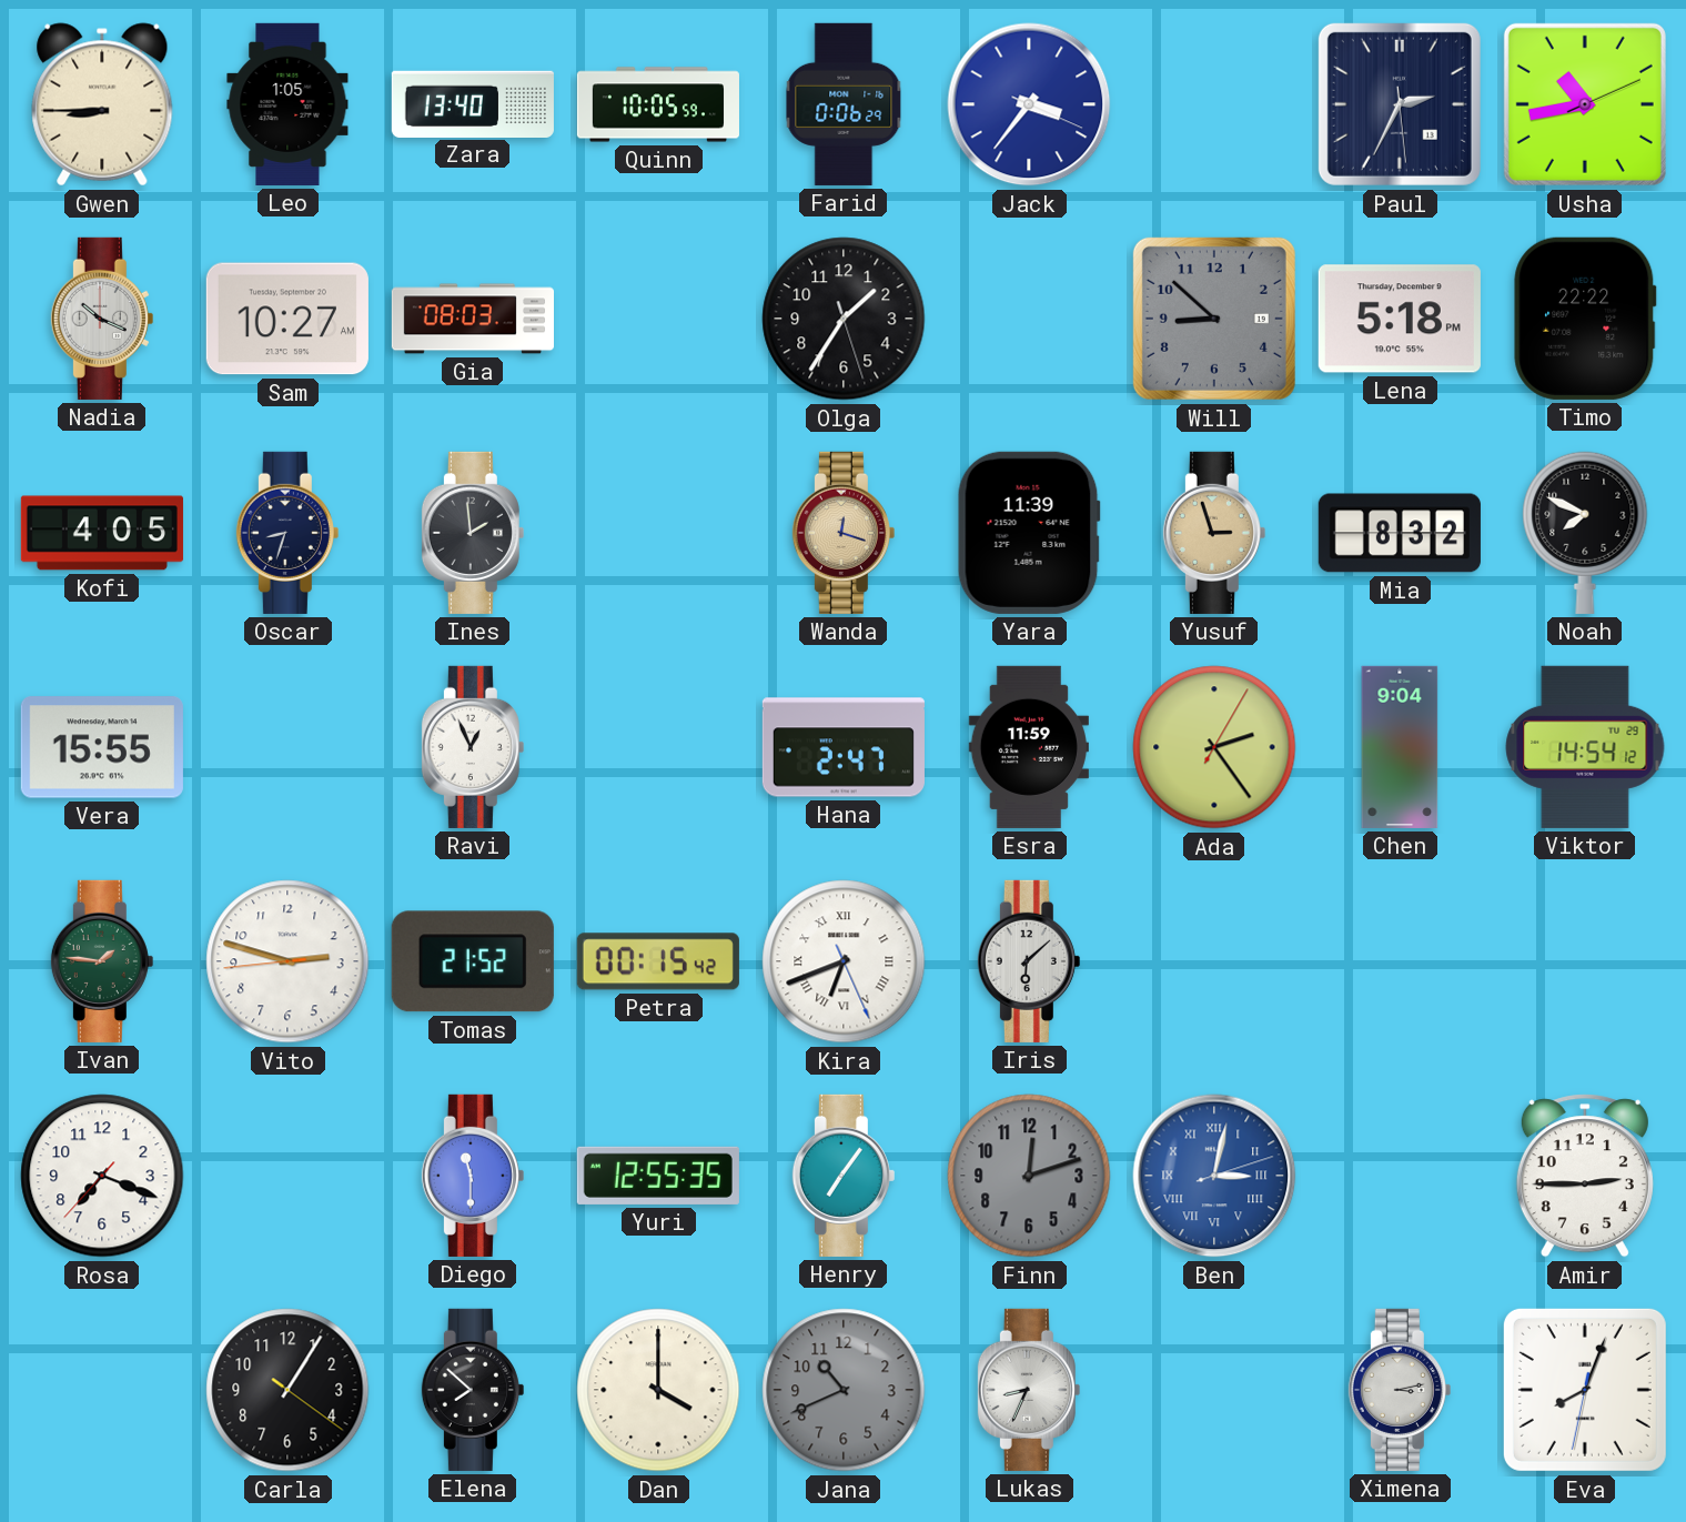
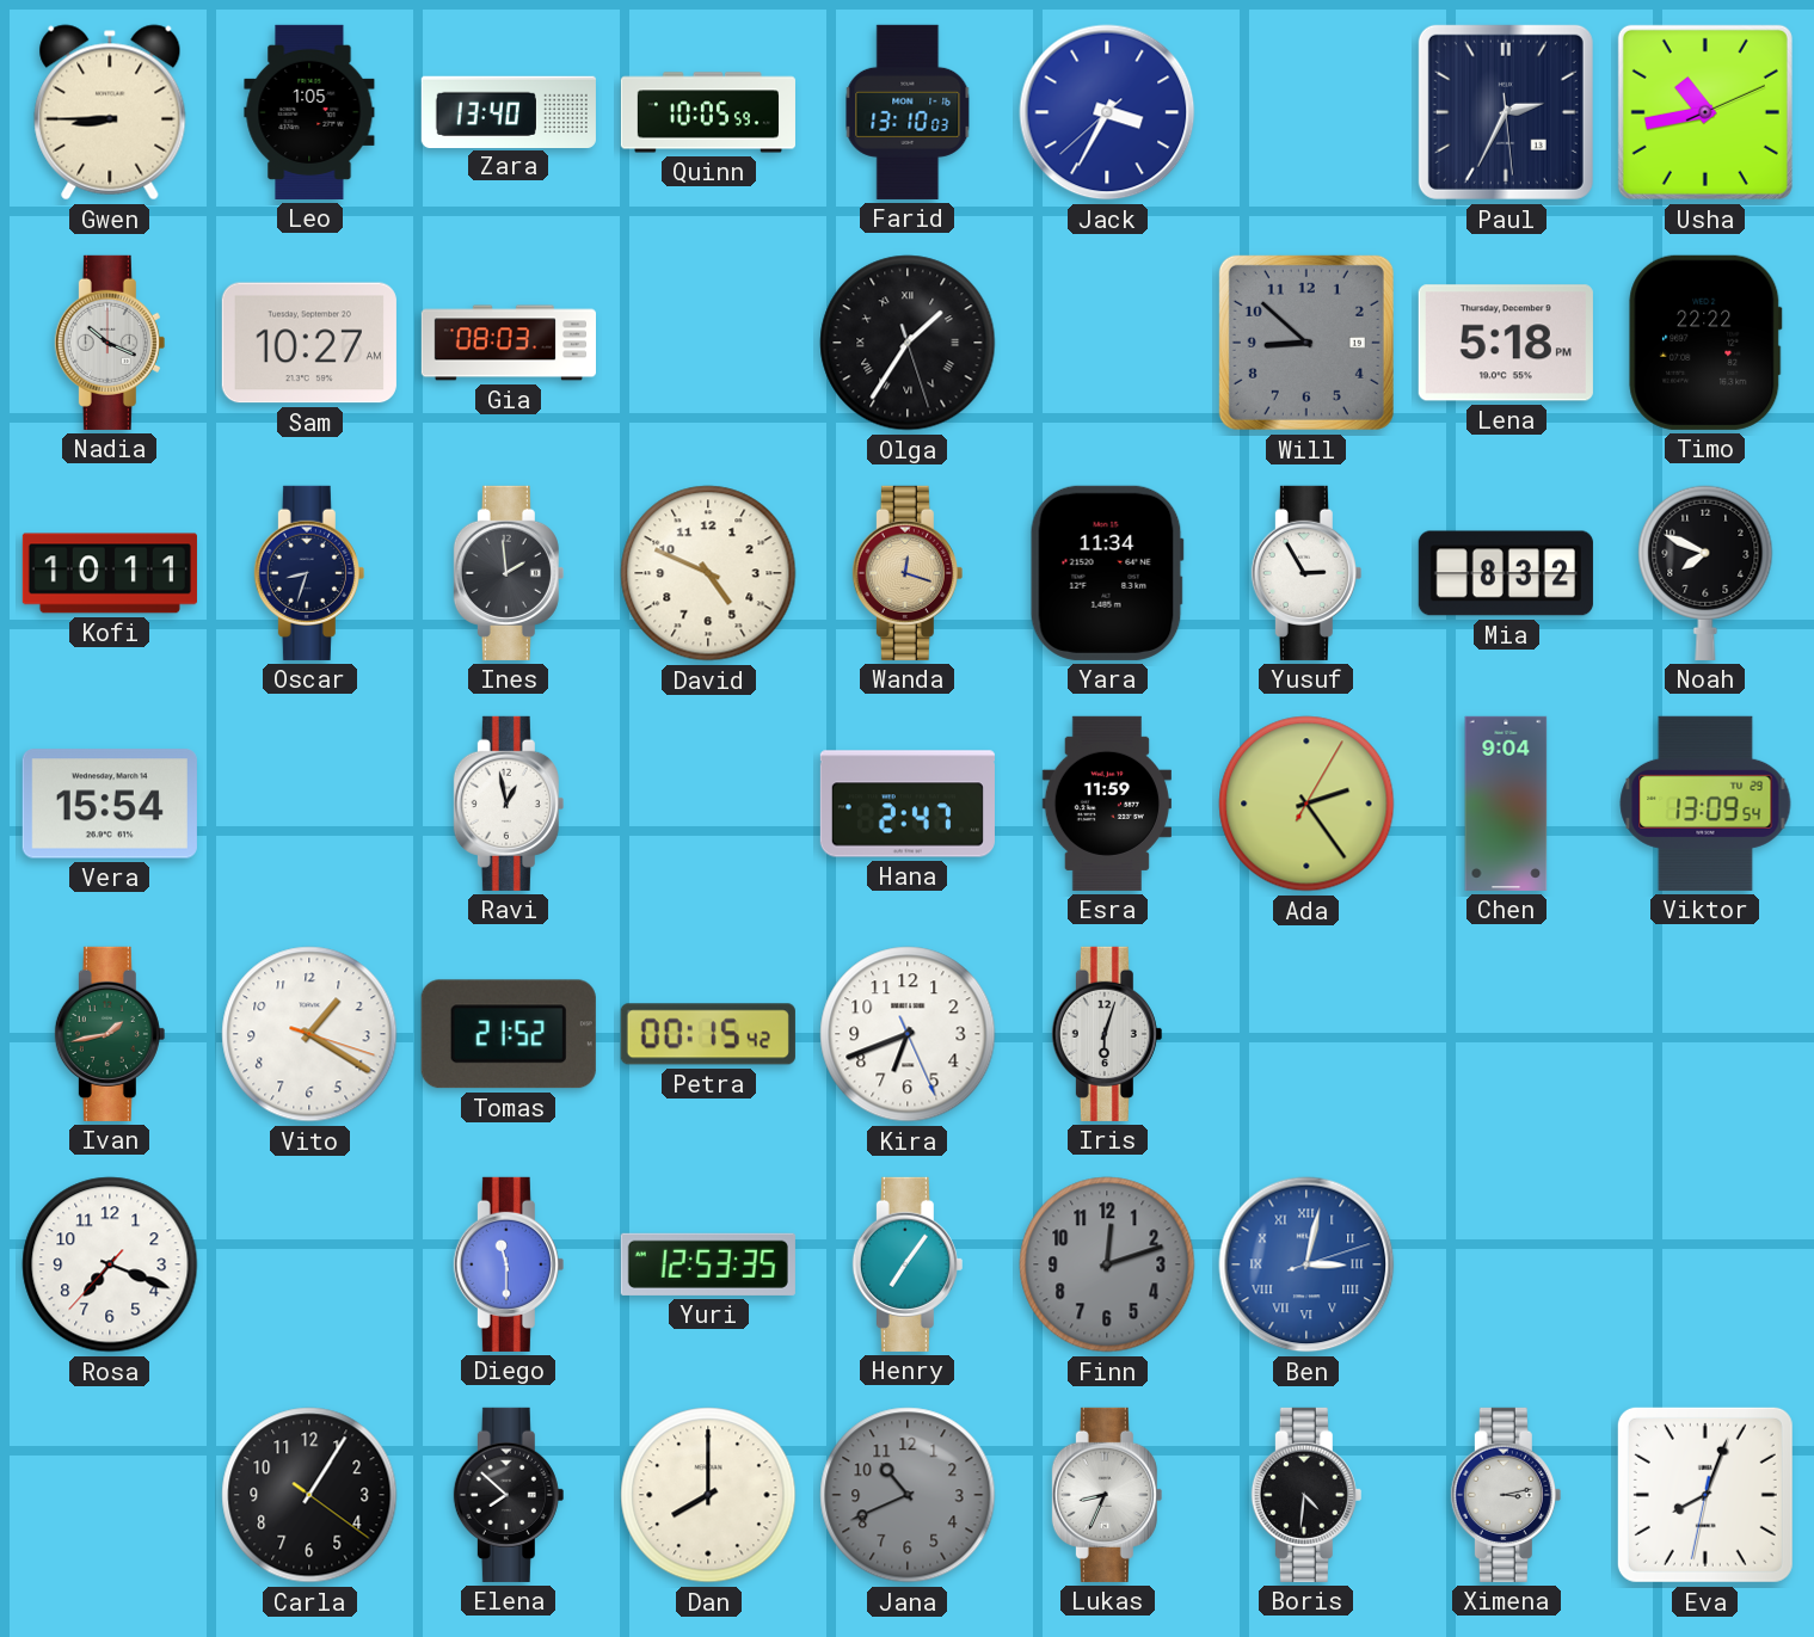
Farid: 0:06 -> 13:10
Jack: 3:36 -> 3:34
Olga numerals: Arabic -> Roman
Kofi: 4:05 -> 10:11
David: none -> 4:49
Yara: 11:39 -> 11:34
Yusuf: 2:57 -> 2:55
Yusuf dial: champagne -> white
Vera: 15:55 -> 15:54
Ravi: 12:56 -> 12:58
Viktor: 14:54 -> 13:09
Ivan: 1:46 -> 1:43
Vito: 2:47 -> 1:20
Kira numerals: Roman -> Arabic
Iris: 6:08 -> 6:03
Yuri: 12:55 -> 12:53
Amir: 2:45 -> none
Dan: 4:00 -> 8:00
Boris: none -> 4:31
